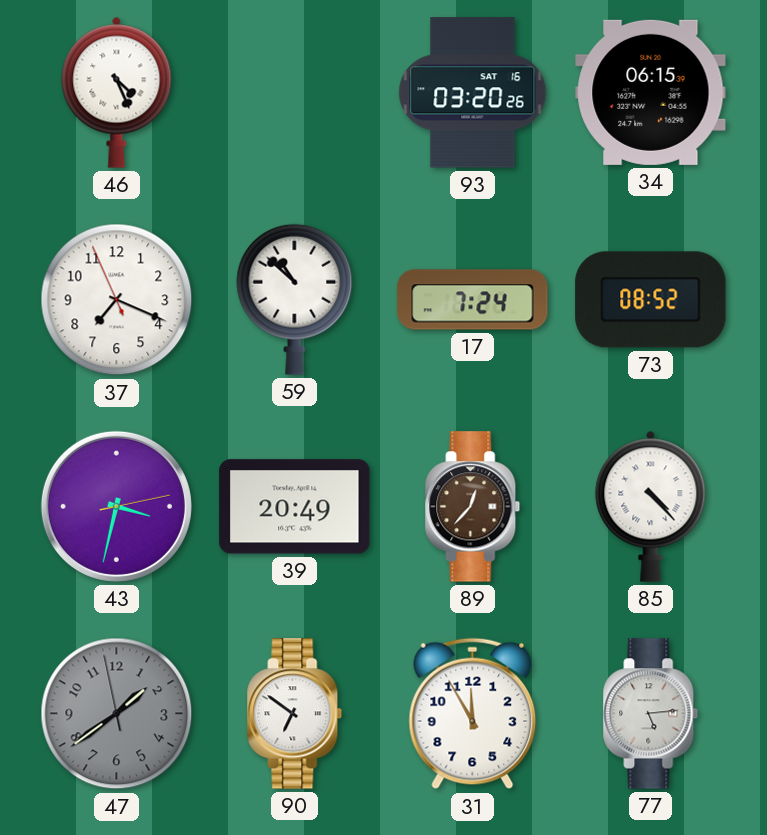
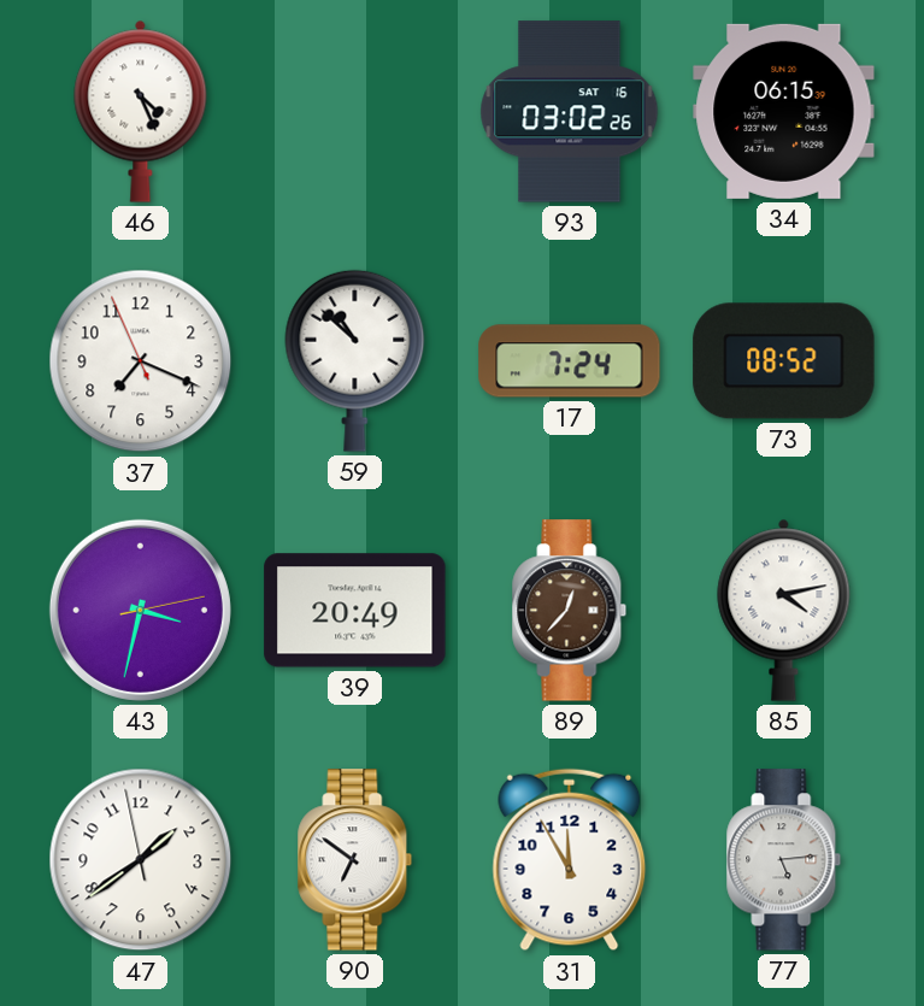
93: 03:20 -> 03:02
85: 4:23 -> 4:13
47 dial: grey -> white
